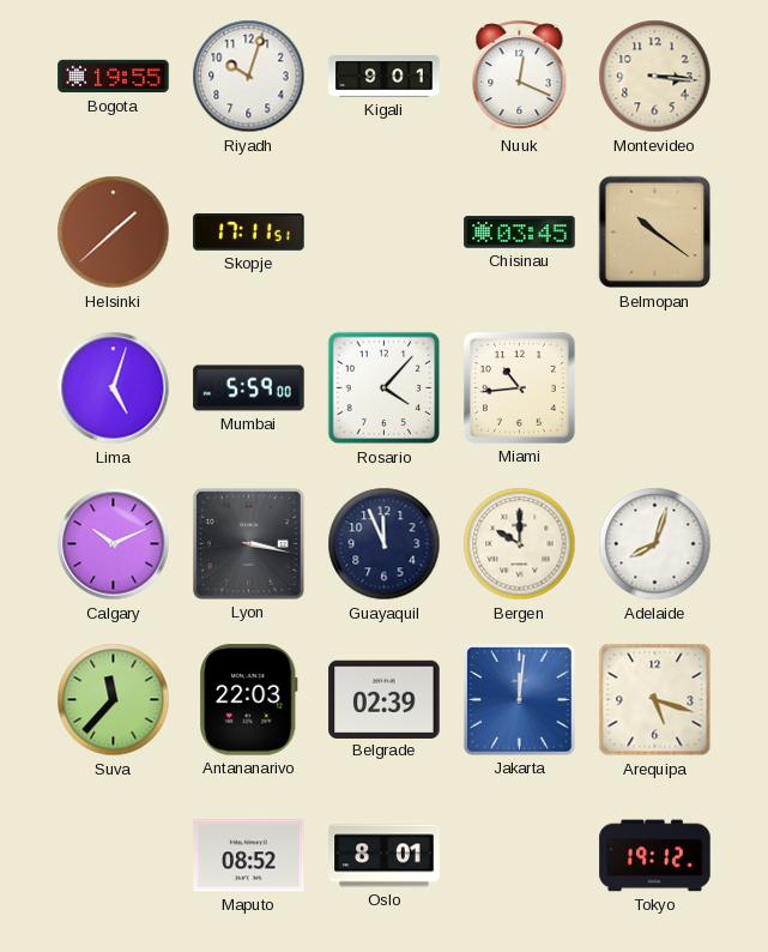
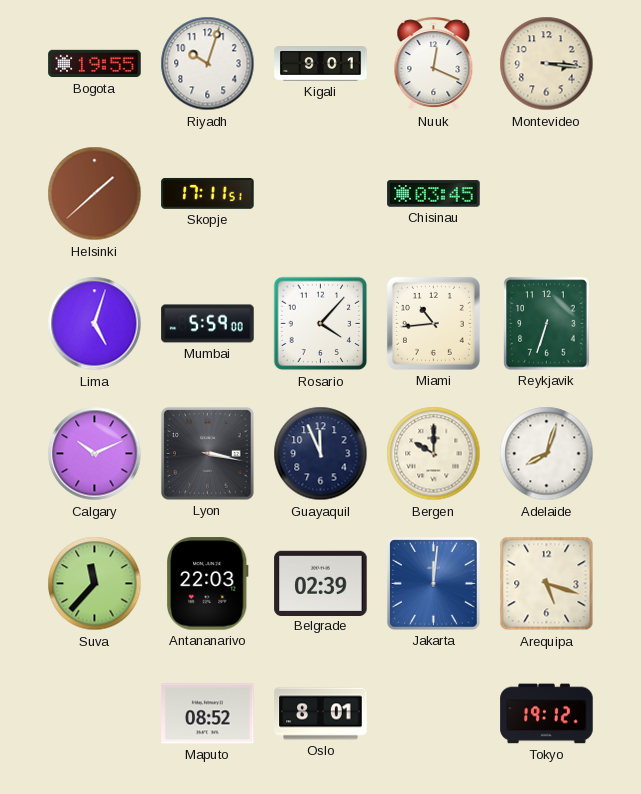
Belmopan: 10:21 -> none
Reykjavik: none -> 6:33
